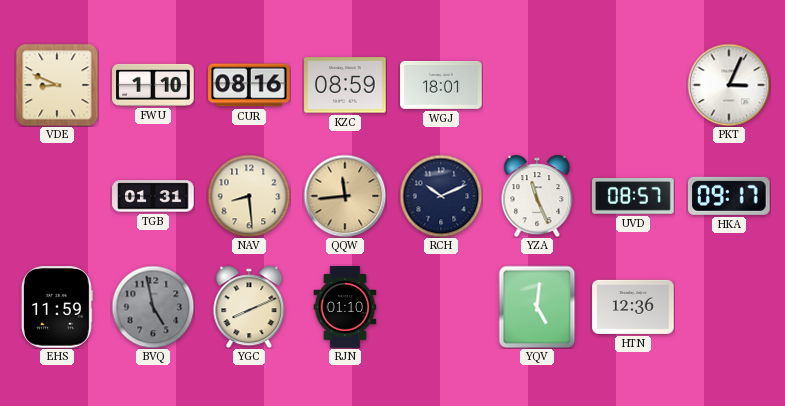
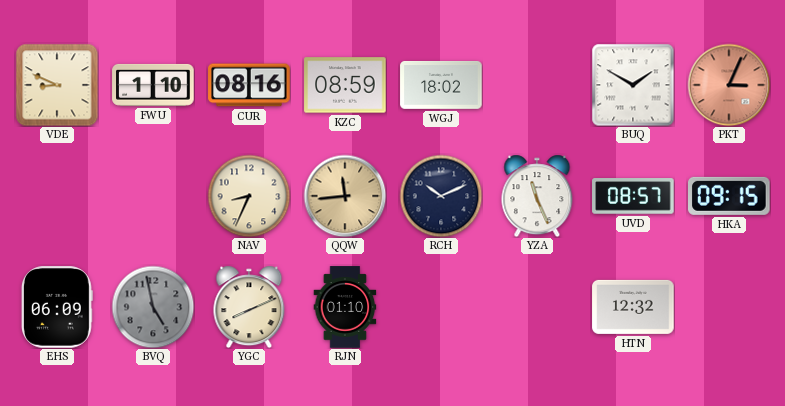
WGJ: 18:01 -> 18:02
BUQ: none -> 1:50
PKT dial: white -> salmon
TGB: 01:31 -> none
NAV: 8:29 -> 8:34
HKA: 09:17 -> 09:15
EHS: 11:59 -> 06:09
YQV: 5:01 -> none
HTN: 12:36 -> 12:32
